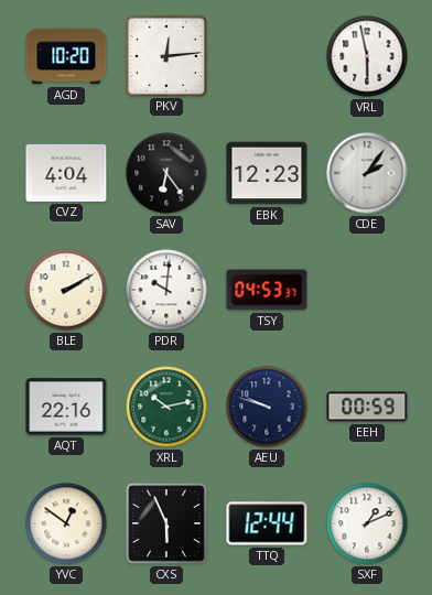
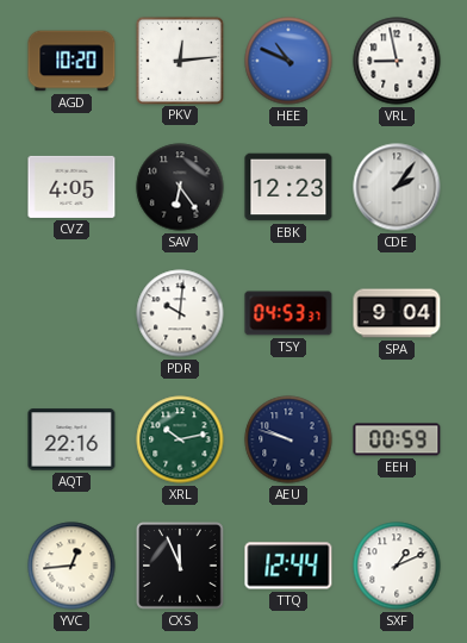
HEE: none -> 10:49
VRL: 5:58 -> 8:58
CVZ: 4:04 -> 4:05
BLE: 2:10 -> none
SPA: none -> 9:04
YVC: 12:51 -> 12:44
CXS: 5:56 -> 11:56
